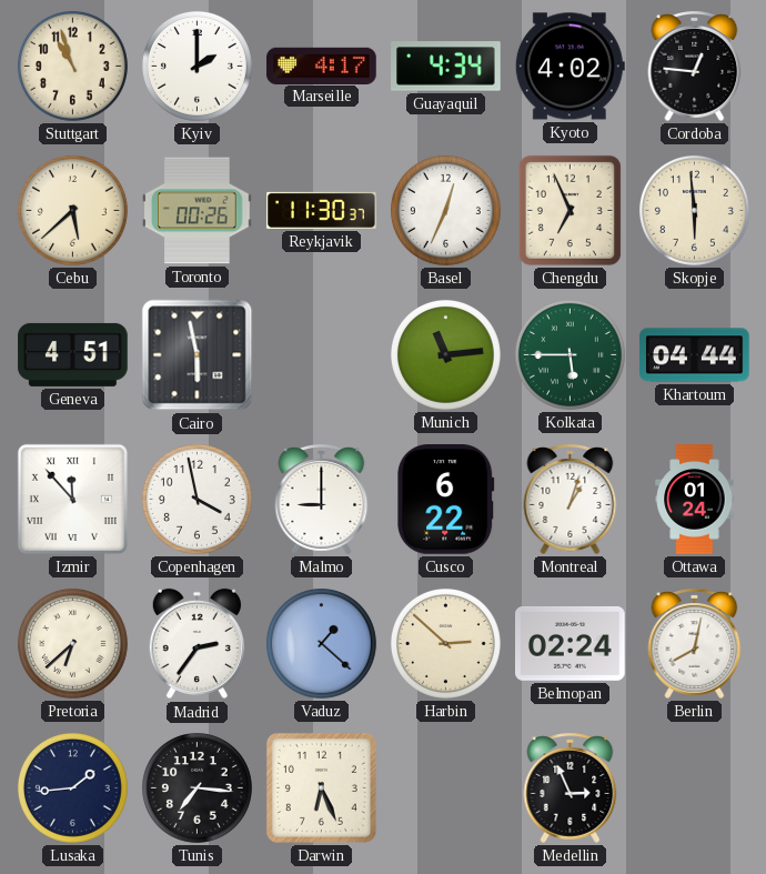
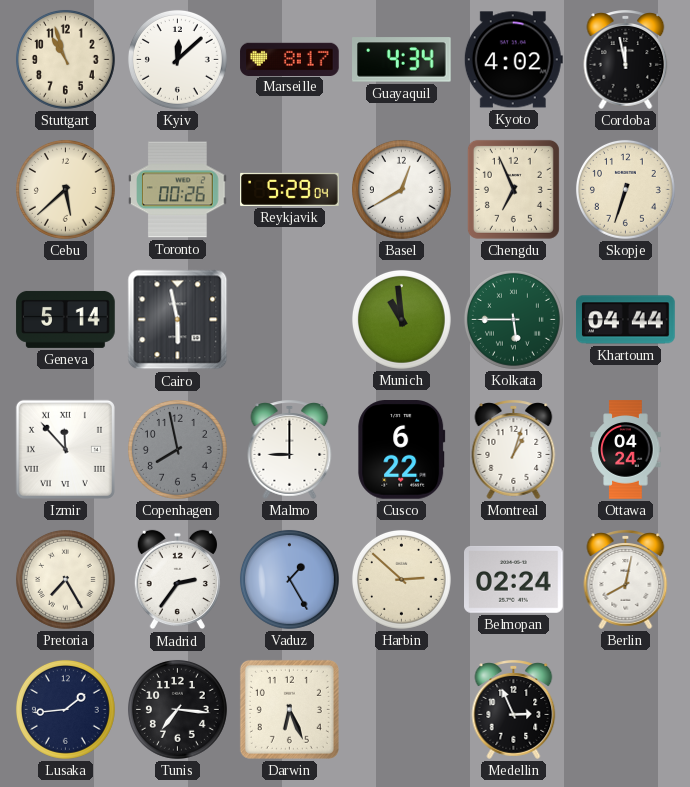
Kyiv: 2:00 -> 12:08
Marseille: 4:17 -> 8:17
Cordoba: 12:46 -> 11:58
Reykjavik: 11:30 -> 5:29
Basel: 12:34 -> 12:40
Skopje: 5:59 -> 6:33
Geneva: 4:51 -> 5:14
Munich: 11:14 -> 10:59
Copenhagen: 3:58 -> 7:58
Copenhagen dial: white -> grey
Ottawa: 01:24 -> 04:24
Pretoria: 6:38 -> 7:25
Vaduz: 1:22 -> 1:25
